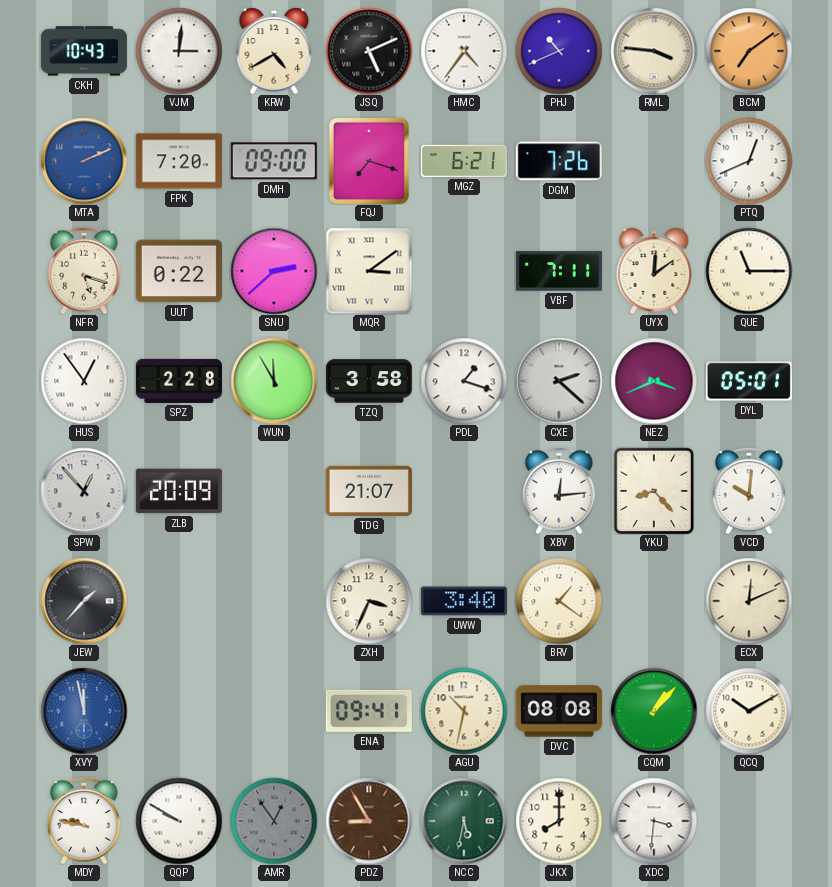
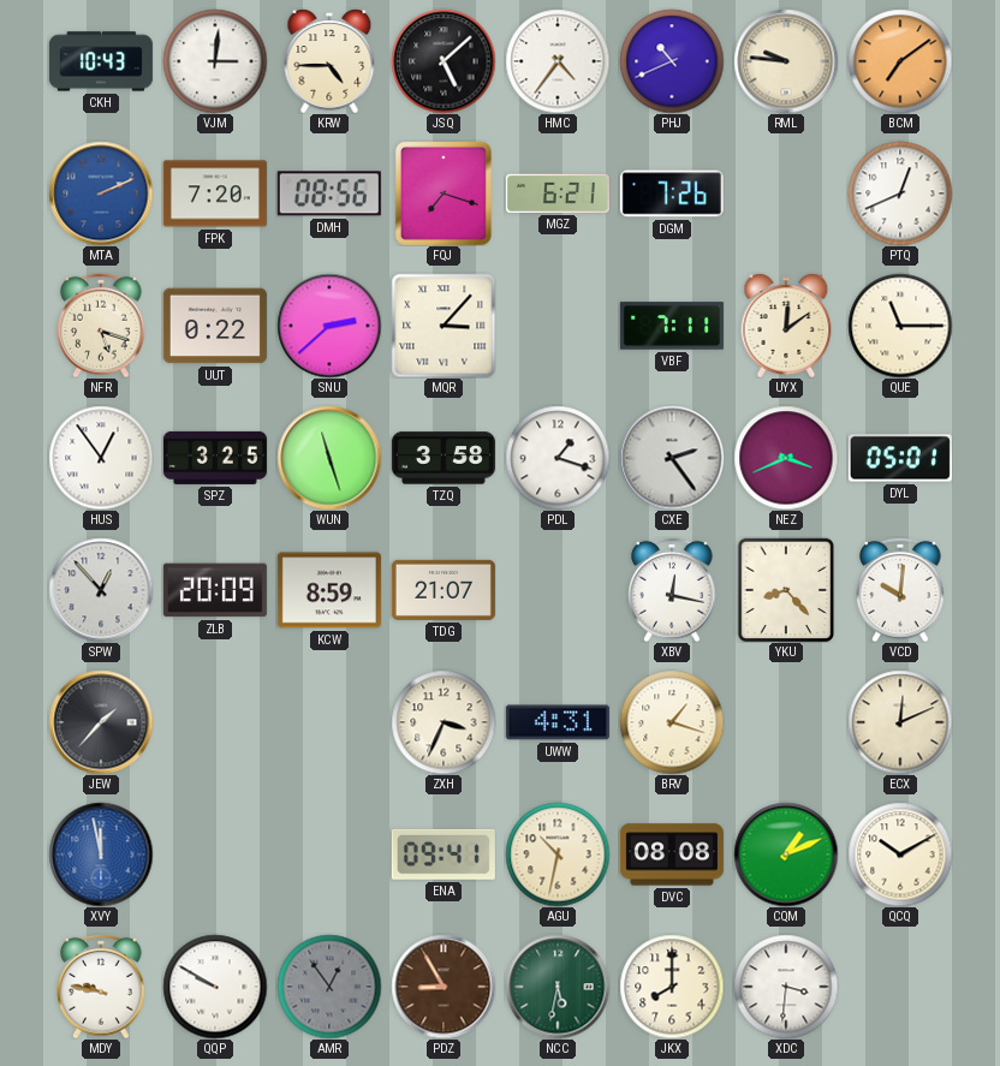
KRW: 4:40 -> 4:45
JSQ: 5:11 -> 5:08
RML: 3:46 -> 9:46
DMH: 09:00 -> 08:56
MQR: 3:09 -> 3:07
SPZ: 2:28 -> 3:25
WUN: 11:55 -> 11:27
CXE: 2:22 -> 2:24
KCW: none -> 8:59
XBV: 12:14 -> 12:17
UWW: 3:40 -> 4:31
BRV: 1:21 -> 1:18
CQM: 1:07 -> 1:11
